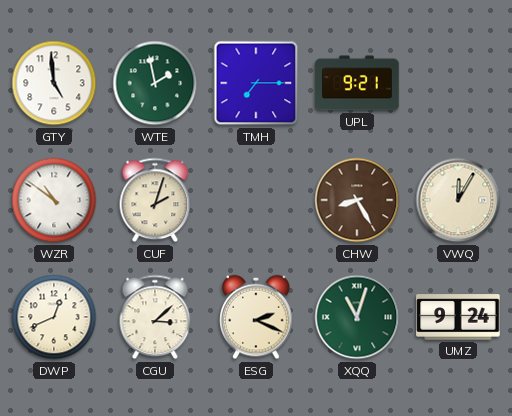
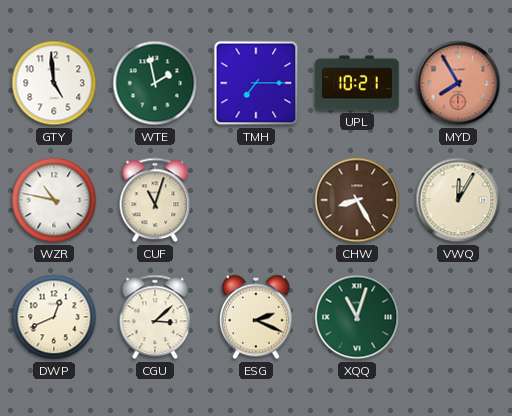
UPL: 9:21 -> 10:21
MYD: none -> 7:55
WZR: 10:51 -> 10:47
CUF: 2:03 -> 11:03
UMZ: 9:24 -> none
